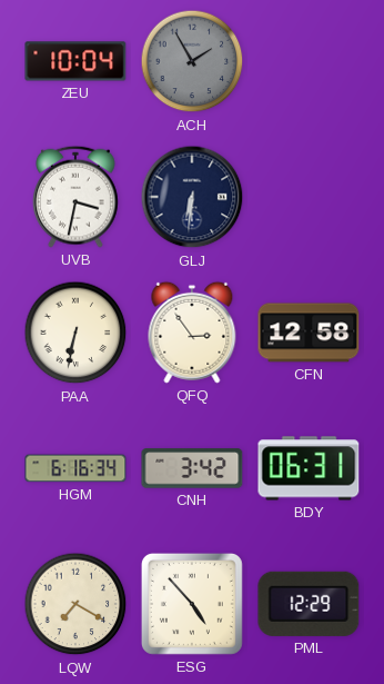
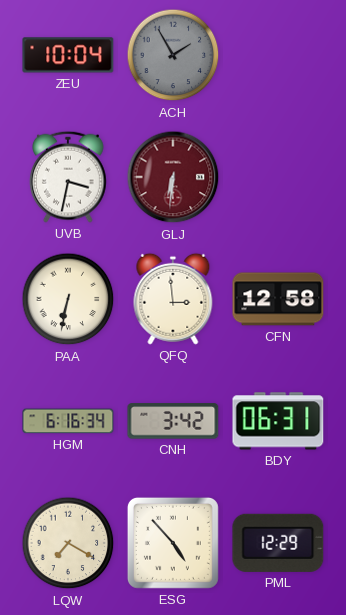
GLJ dial: navy -> burgundy
QFQ: 2:54 -> 2:59
